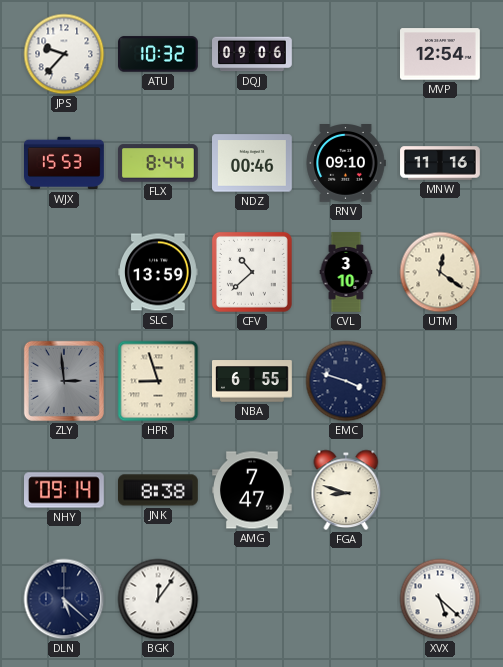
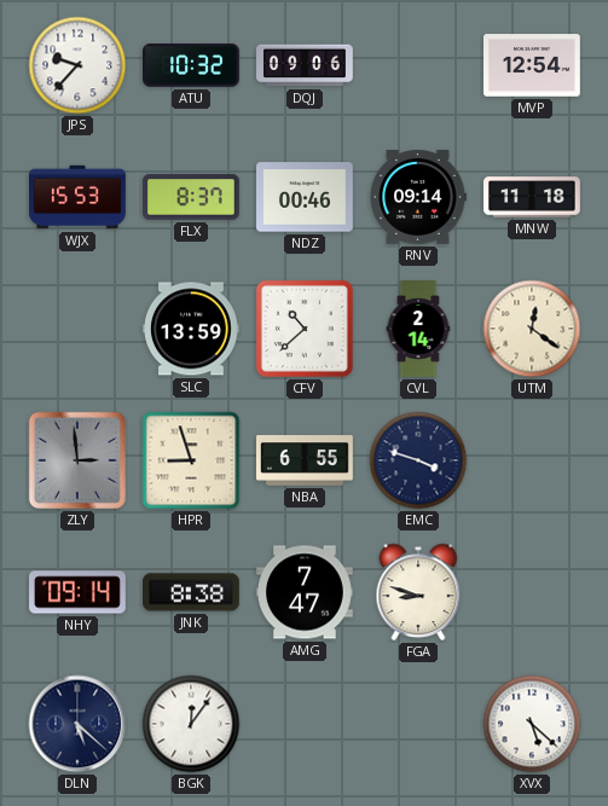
FLX: 8:44 -> 8:37
RNV: 09:10 -> 09:14
MNW: 11:16 -> 11:18
CVL: 3:10 -> 2:14
